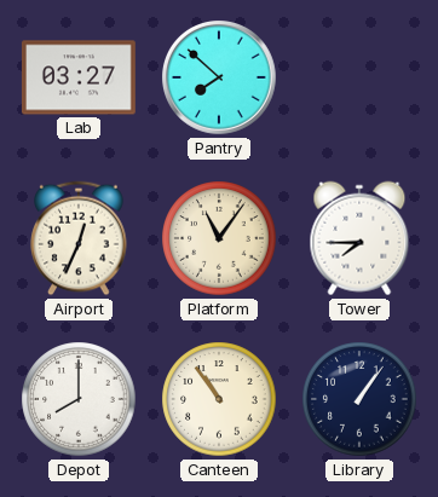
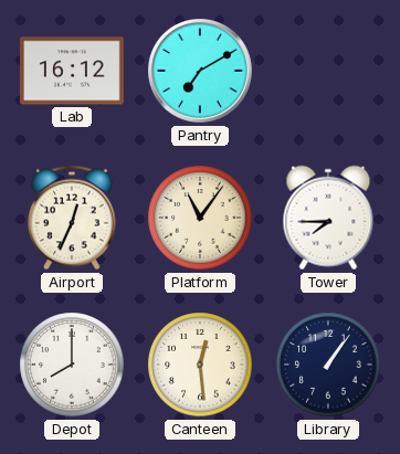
Lab: 03:27 -> 16:12
Pantry: 7:52 -> 7:10
Canteen: 10:54 -> 12:29
